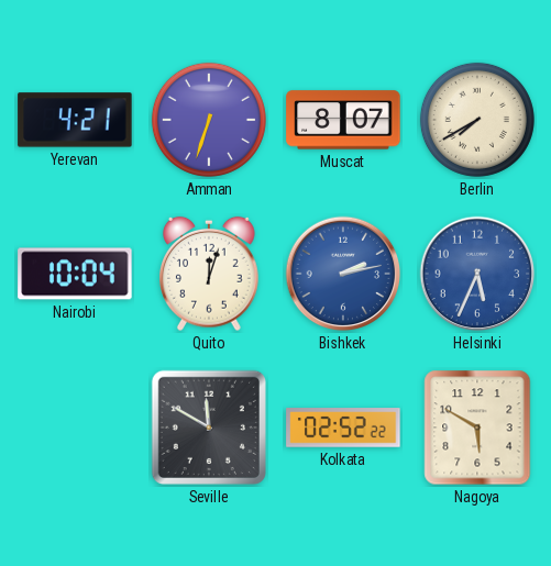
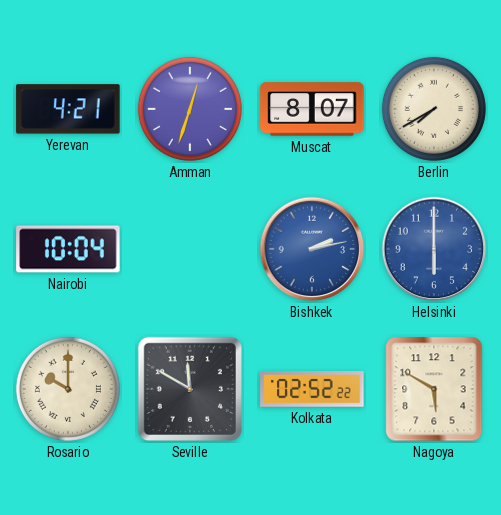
Amman: 6:33 -> 12:33
Quito: 12:03 -> none
Helsinki: 5:34 -> 6:00
Rosario: none -> 10:00
